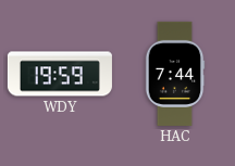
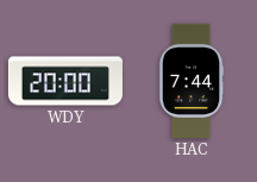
WDY: 19:59 -> 20:00
